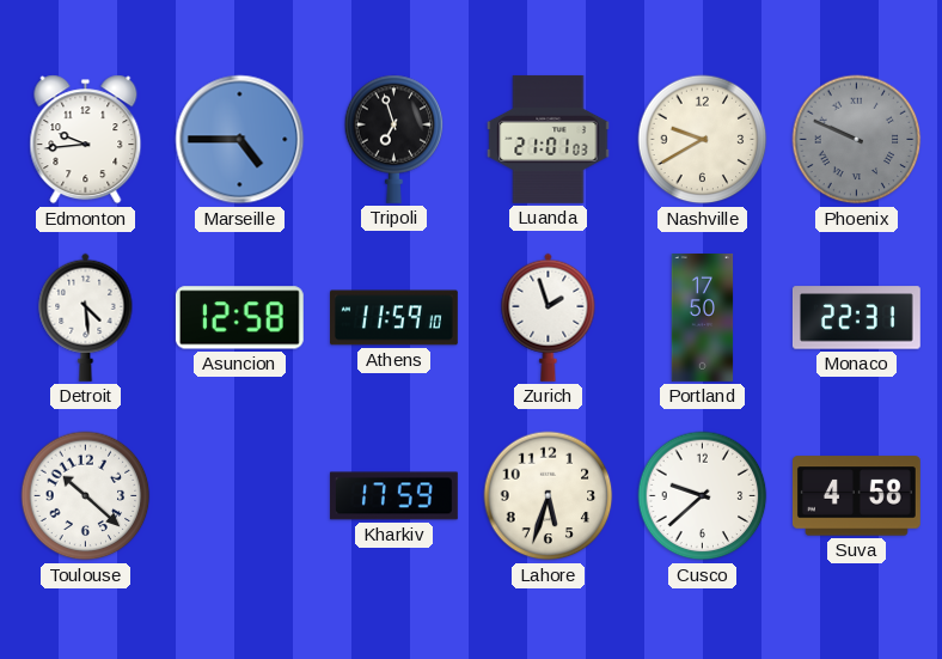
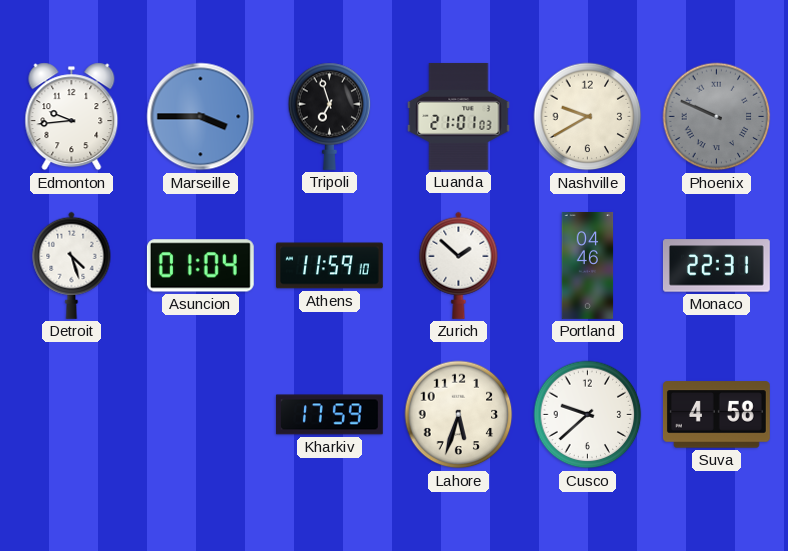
Marseille: 4:45 -> 3:45
Detroit: 4:29 -> 4:27
Asuncion: 12:58 -> 01:04
Zurich: 1:57 -> 1:52
Portland: 17:50 -> 04:46
Toulouse: 10:22 -> none
